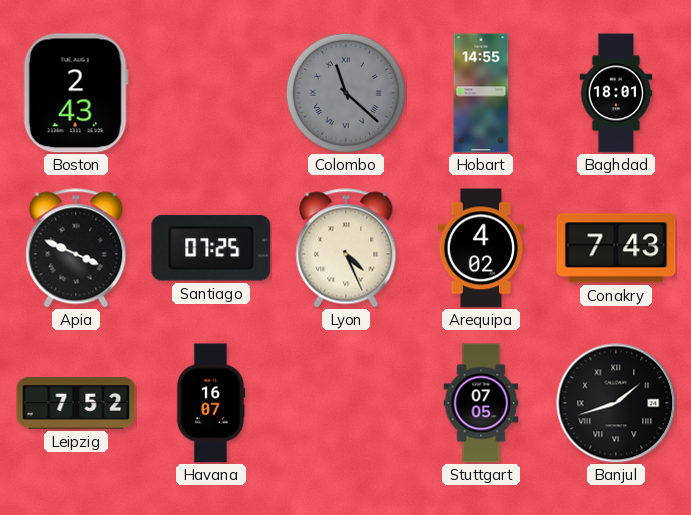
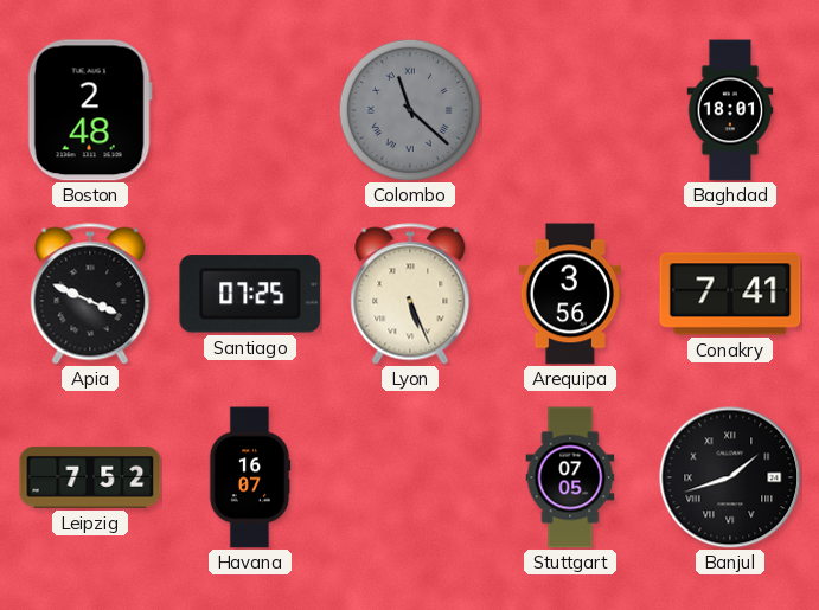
Boston: 2:43 -> 2:48
Hobart: 14:55 -> none
Lyon: 4:26 -> 5:26
Arequipa: 4:02 -> 3:56
Conakry: 7:43 -> 7:41
